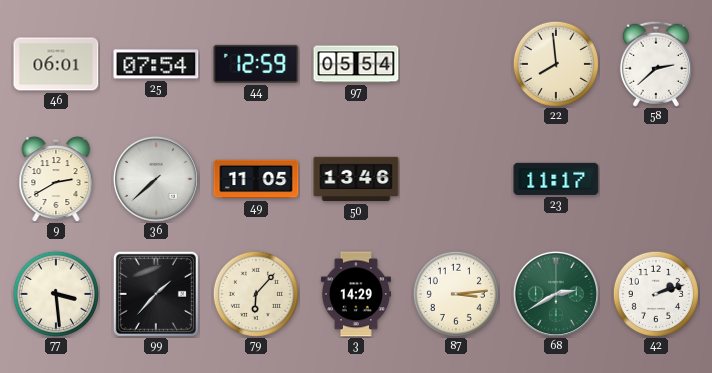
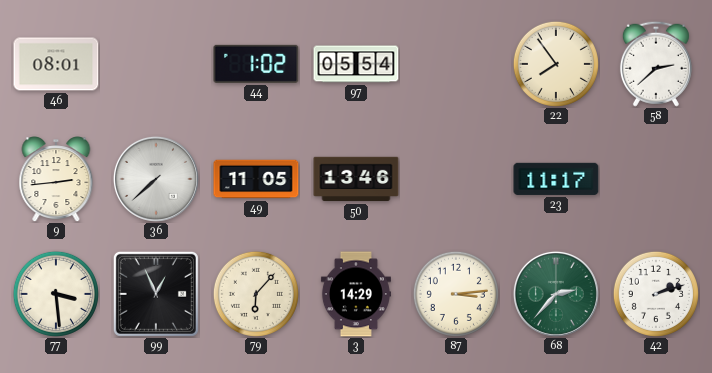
46: 06:01 -> 08:01
25: 07:54 -> none
44: 12:59 -> 1:02
22: 7:59 -> 7:54
9: 2:40 -> 2:44
99: 1:37 -> 12:56
68: 2:40 -> 2:37
